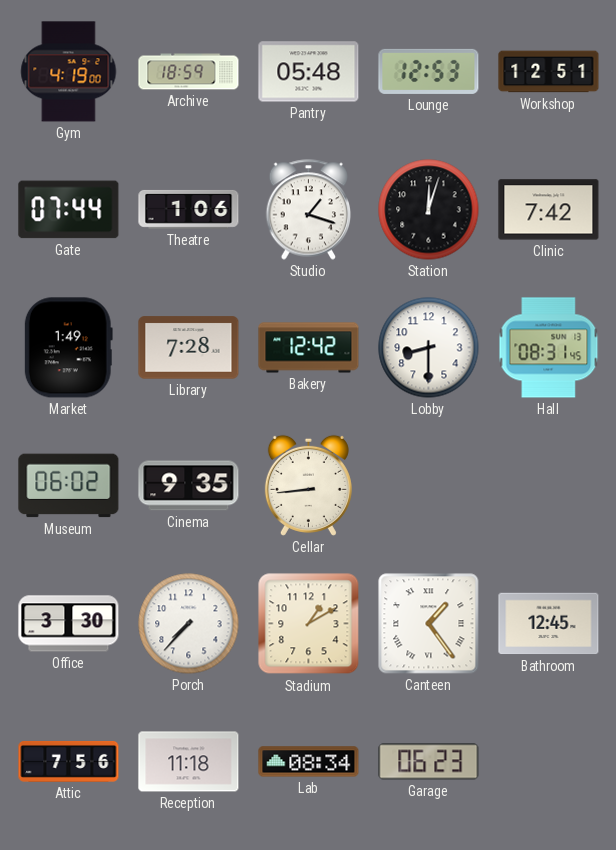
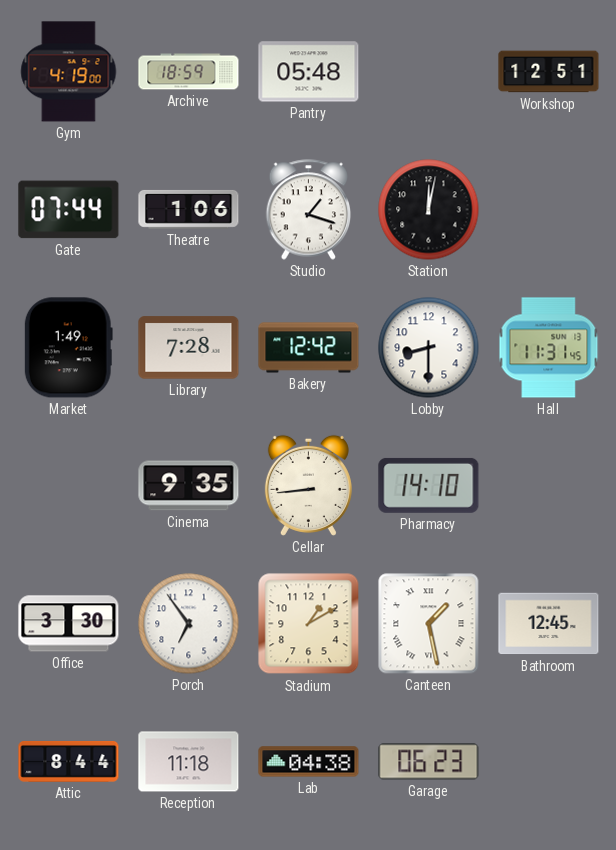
Lounge: 12:53 -> none
Station: 12:03 -> 12:02
Clinic: 7:42 -> none
Hall: 08:31 -> 11:31
Museum: 06:02 -> none
Pharmacy: none -> 14:10
Porch: 7:37 -> 6:54
Canteen: 1:24 -> 1:28
Attic: 7:56 -> 8:44
Lab: 08:34 -> 04:38
